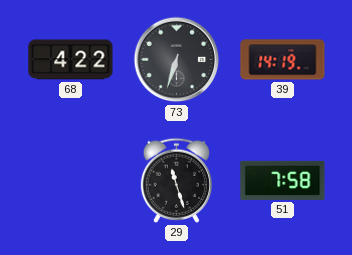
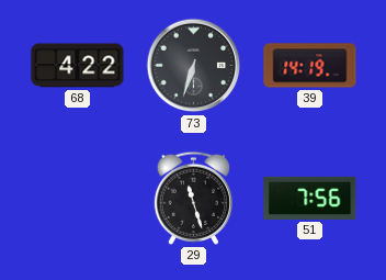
51: 7:58 -> 7:56
